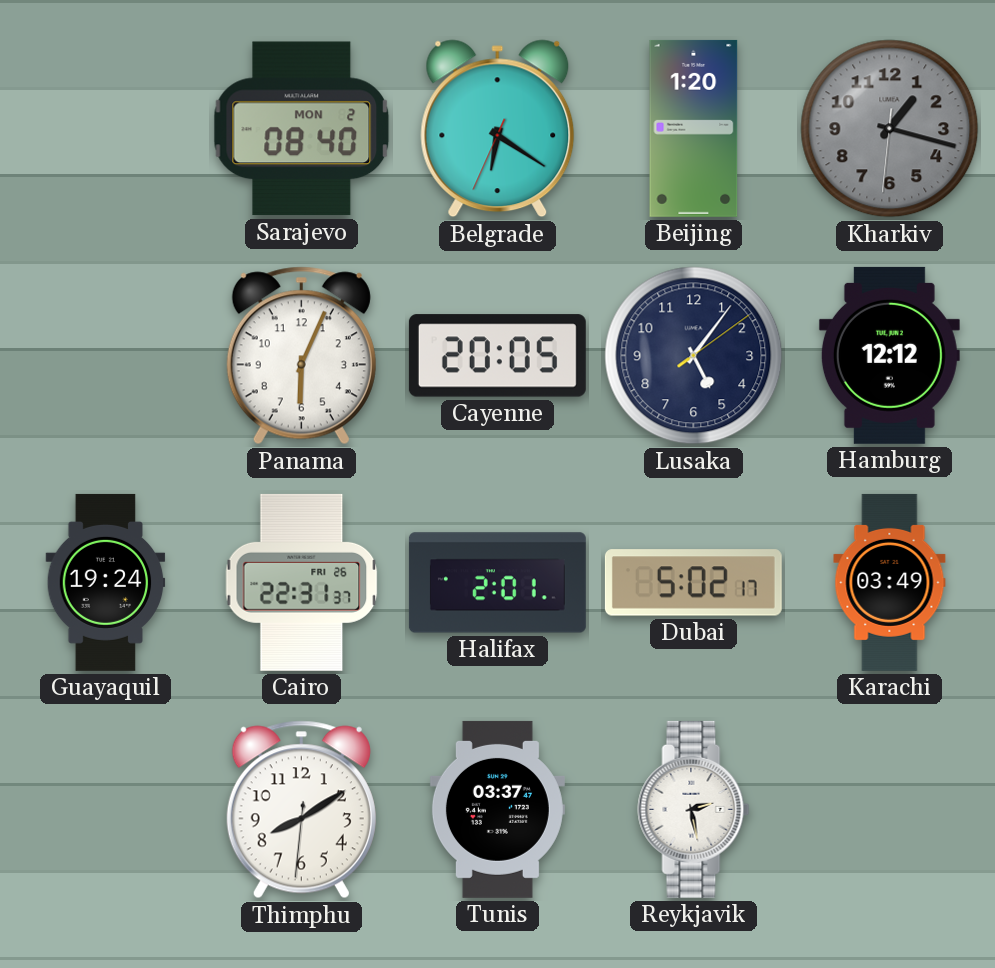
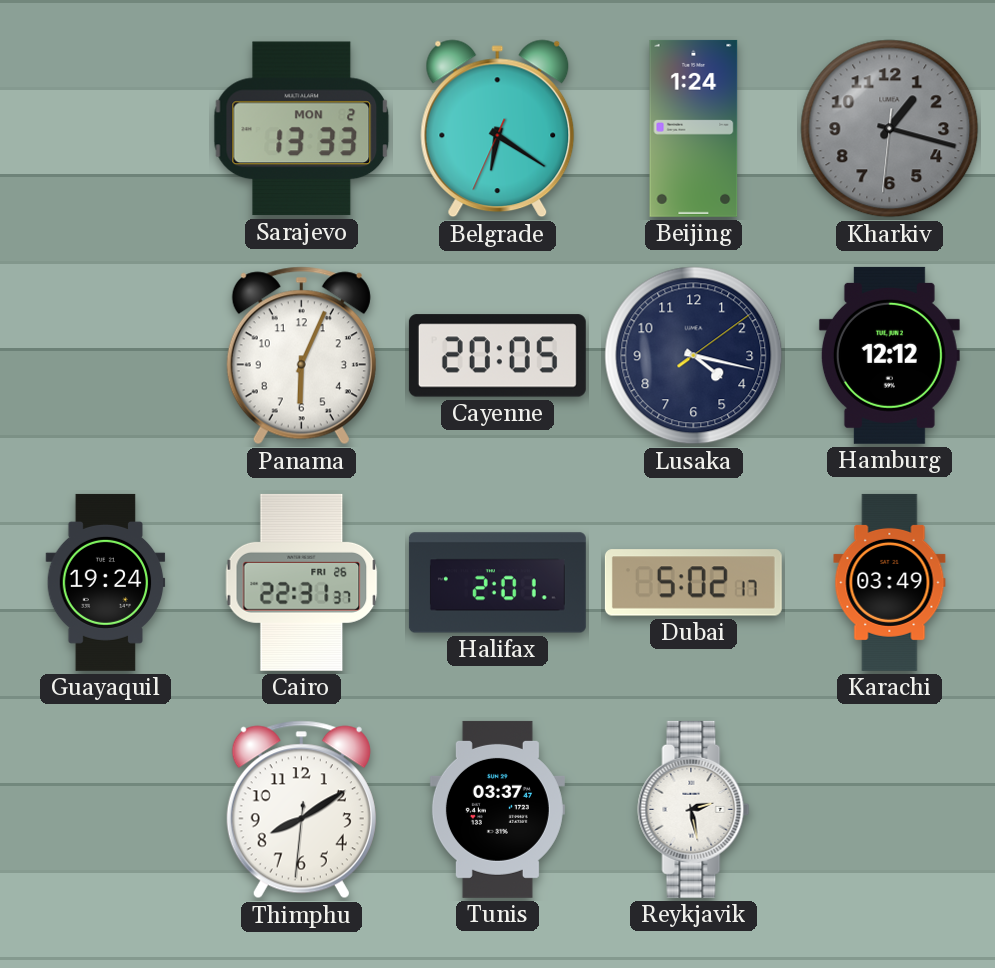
Sarajevo: 08:40 -> 13:33
Beijing: 1:20 -> 1:24
Lusaka: 5:06 -> 4:17
